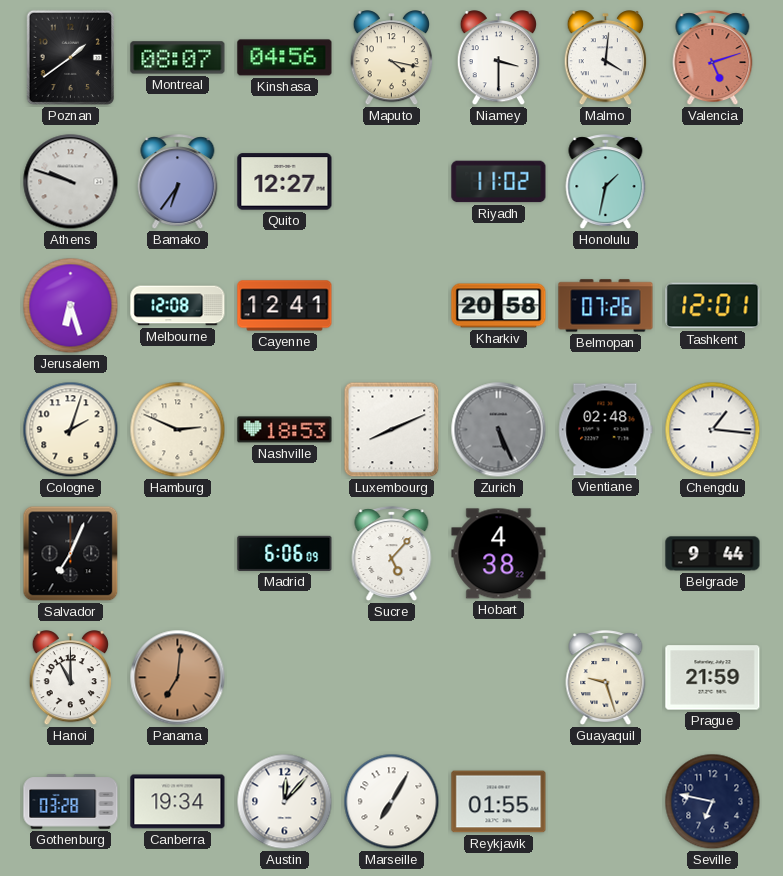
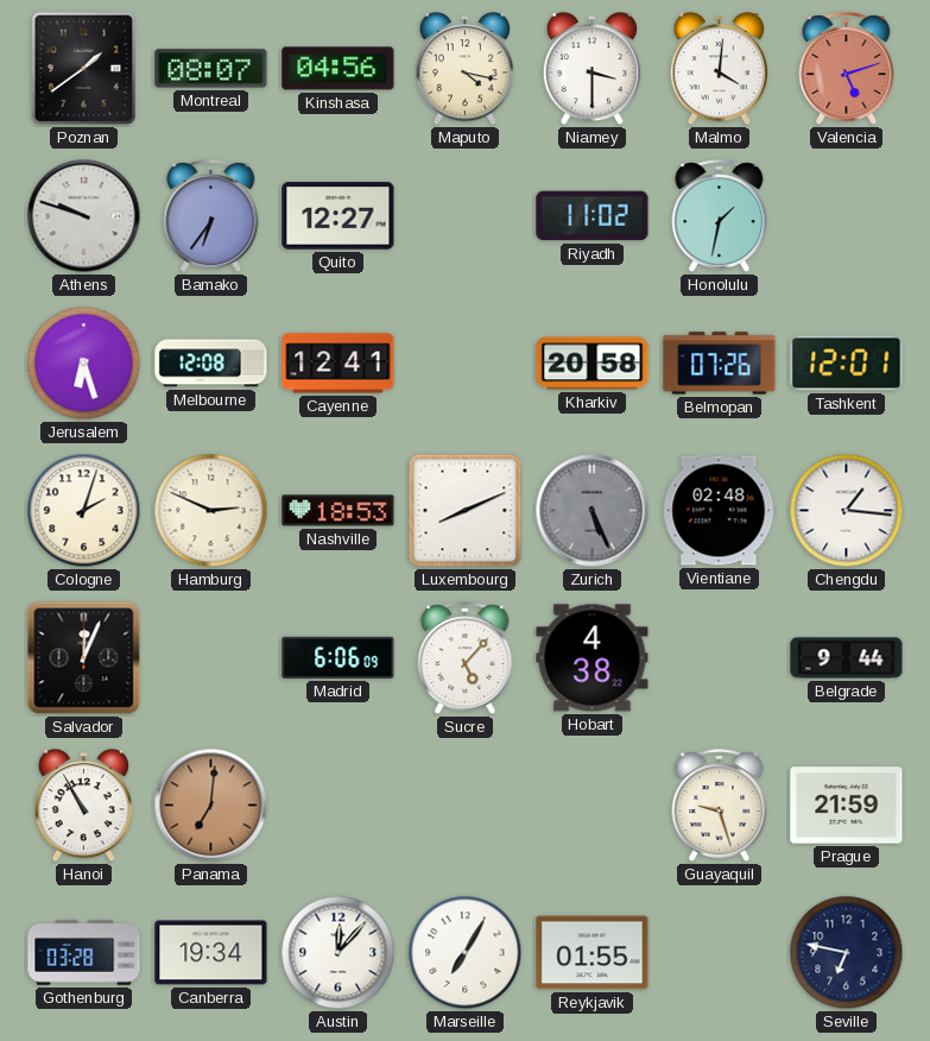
Salvador: 7:04 -> 12:04
Hanoi: 11:00 -> 10:55
